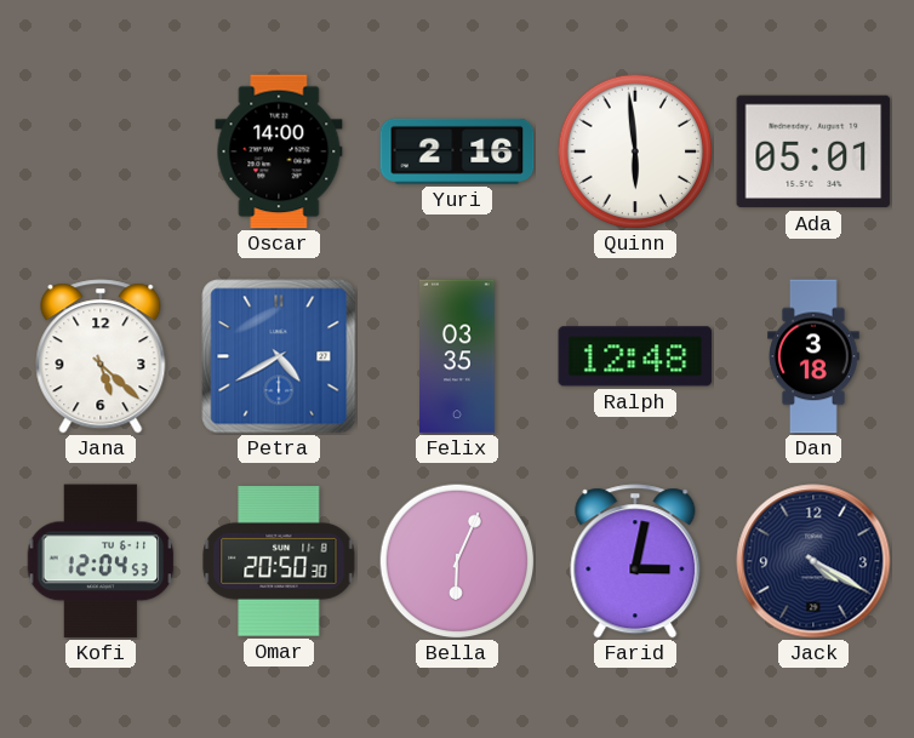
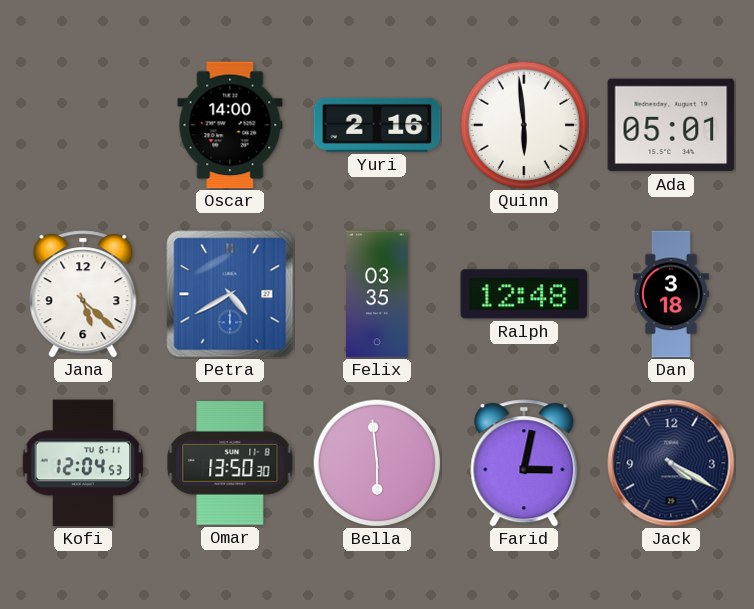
Omar: 20:50 -> 13:50
Bella: 6:04 -> 5:59
